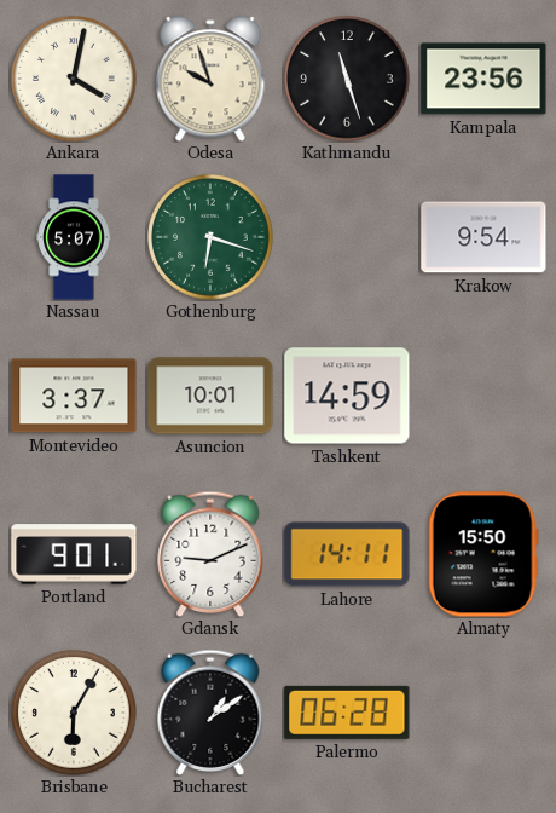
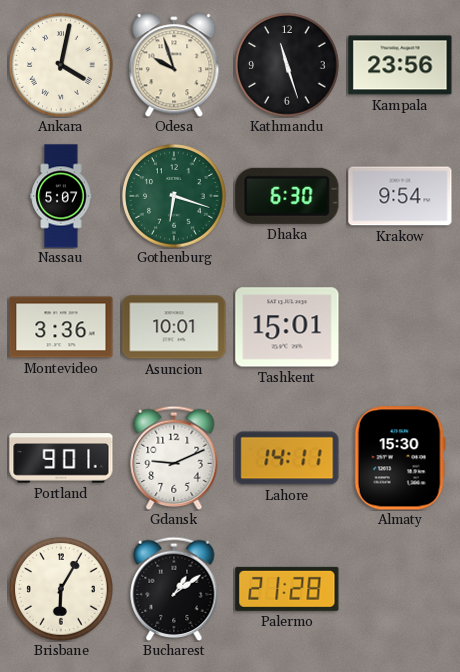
Dhaka: none -> 6:30
Montevideo: 3:37 -> 3:36
Tashkent: 14:59 -> 15:01
Almaty: 15:50 -> 15:30
Palermo: 06:28 -> 21:28
